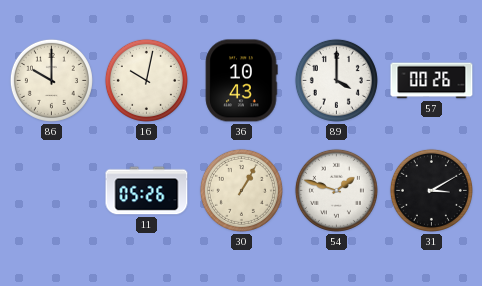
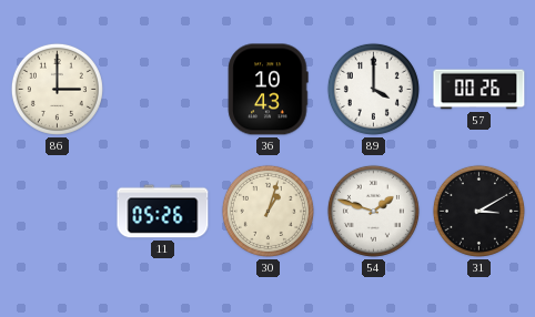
86: 10:00 -> 3:00
16: 10:02 -> none
30: 1:05 -> 1:03
